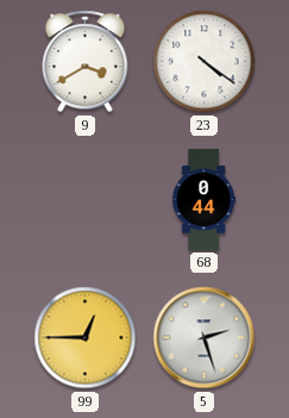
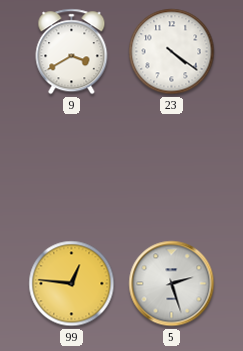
68: 0:44 -> none
99: 12:45 -> 12:46
